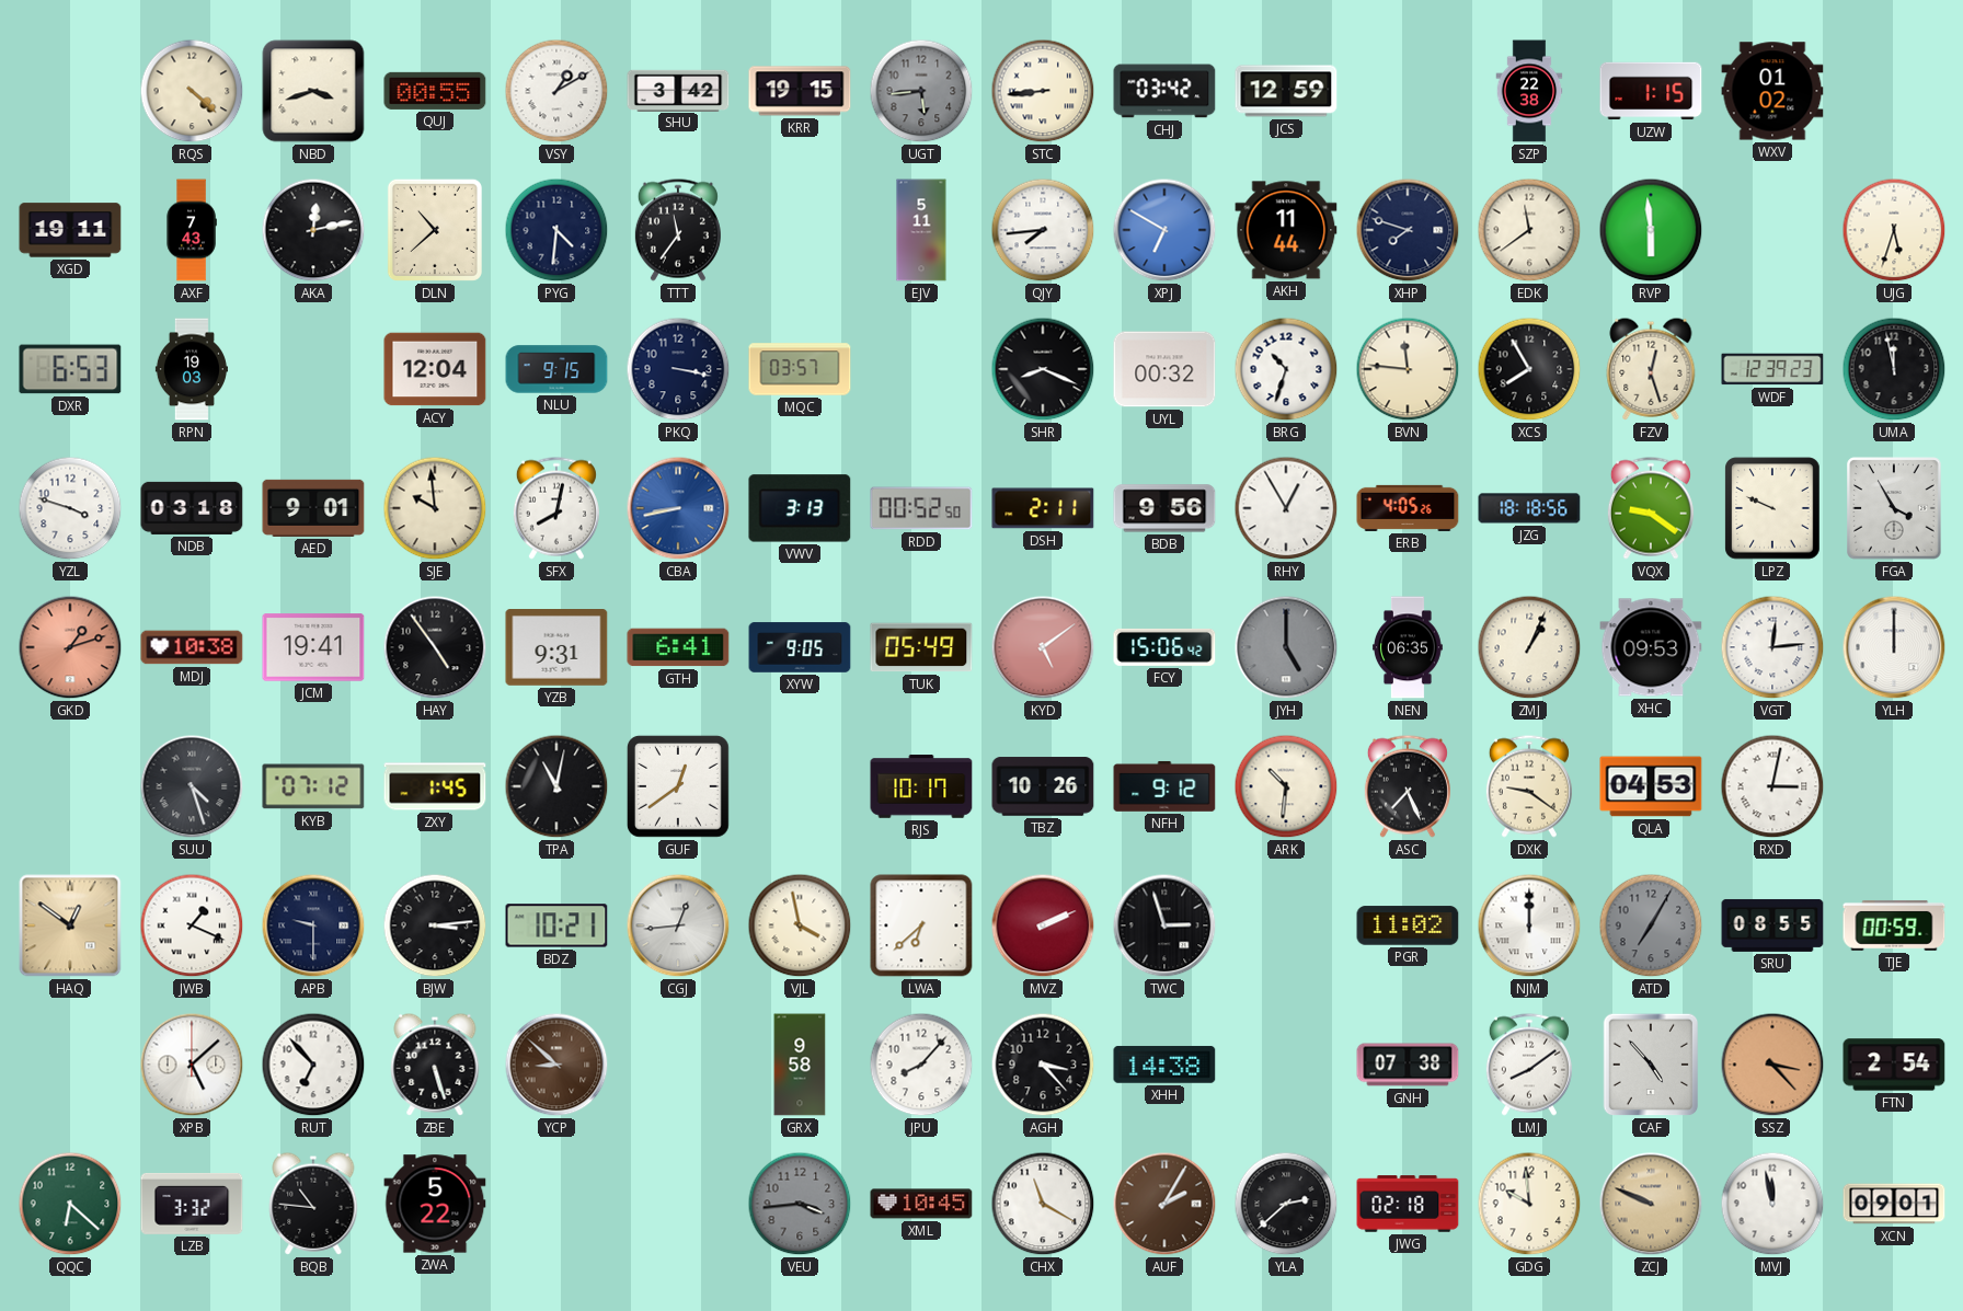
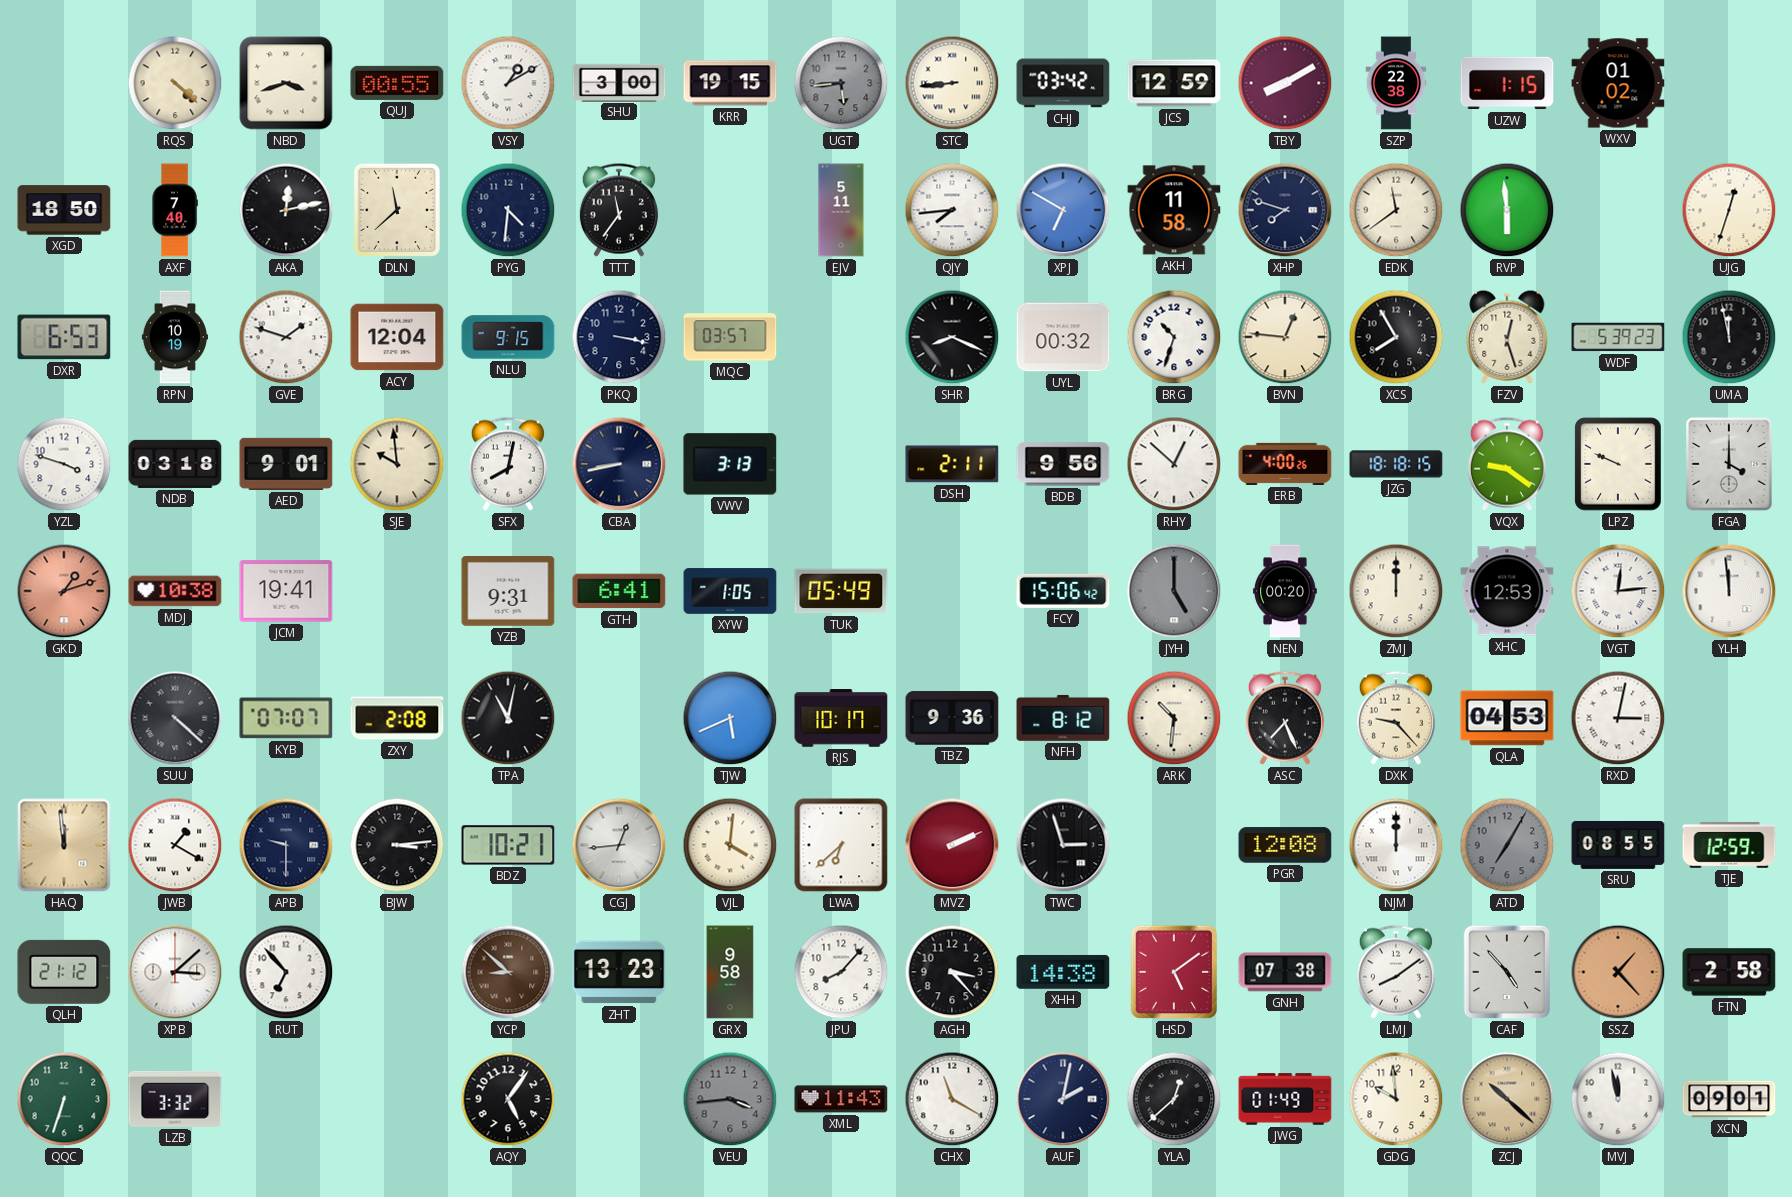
SHU: 3:42 -> 3:00
TBY: none -> 8:10
XGD: 19:11 -> 18:50
AXF: 7:43 -> 7:40
DLN: 10:38 -> 11:38
AKH: 11:44 -> 11:58
UJG: 5:33 -> 12:33
RPN: 19:03 -> 10:19
GVE: none -> 1:48
BVN: 11:46 -> 12:46
WDF: 12:39 -> 5:39
CBA dial: blue -> navy
RDD: 00:52 -> none
RHY: 12:55 -> 12:52
ERB: 4:05 -> 4:00
JZG: 18:18:56 -> 18:18:15
FGA: 3:55 -> 4:00
HAY: 4:54 -> none
XYW: 9:05 -> 1:05
KYD: 5:09 -> none
NEN: 06:35 -> 00:20
ZMJ: 1:04 -> 12:00
XHC: 09:53 -> 12:53
YLH: 12:00 -> 11:59
SUU: 4:27 -> 4:22
KYB: 07:12 -> 07:07
ZXY: 1:45 -> 2:08
GUF: 12:39 -> none
TJW: none -> 5:41
TBZ: 10:26 -> 9:36
NFH: 9:12 -> 8:12
DXK: 9:21 -> 9:23
HAQ: 12:51 -> 11:59
JWB: 1:19 -> 1:20
VJL: 3:58 -> 4:01
PGR: 11:02 -> 12:08
TJE: 00:59 -> 12:59
QLH: none -> 21:12
XPB: 5:08 -> 3:08
ZBE: 5:27 -> none
ZHT: none -> 13:23
HSD: none -> 5:09
SSZ: 3:23 -> 1:23
FTN: 2:54 -> 2:58
QQC: 6:22 -> 6:33
BQB: 10:46 -> none
ZWA: 5:22 -> none
AQY: none -> 5:06
XML: 10:45 -> 11:43
AUF: 2:05 -> 2:02
AUF dial: brown -> navy
YLA: 2:38 -> 12:38
JWG: 02:18 -> 01:49
ZCJ: 9:49 -> 10:22
